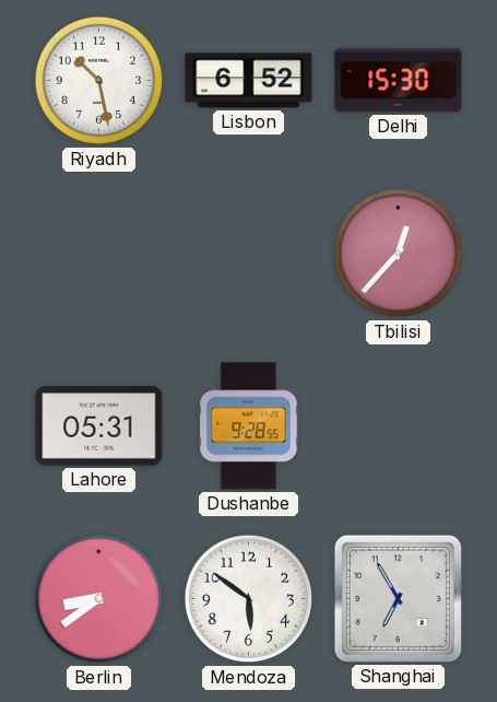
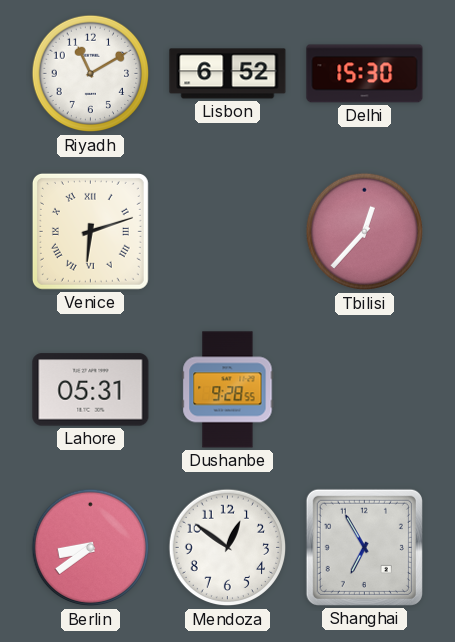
Riyadh: 10:28 -> 11:10
Venice: none -> 6:12
Mendoza: 5:51 -> 12:51
